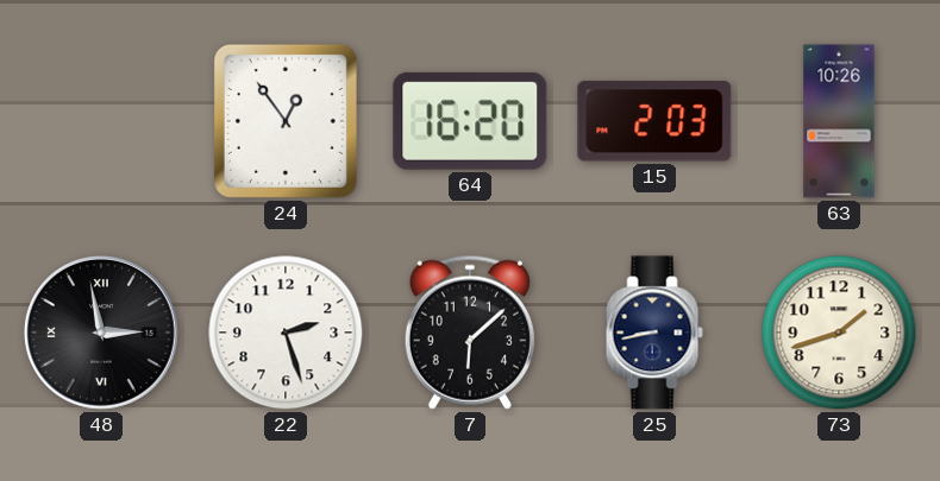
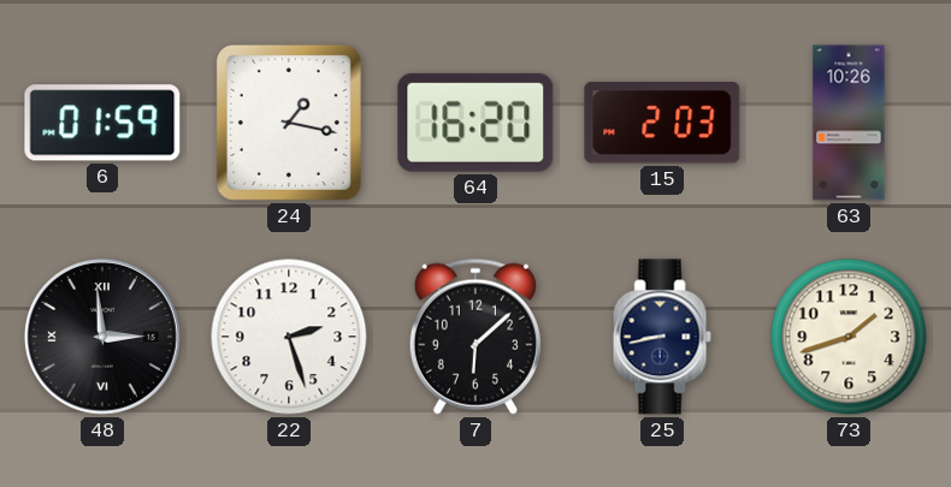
6: none -> 01:59
24: 12:54 -> 1:17
48: 2:58 -> 2:59
